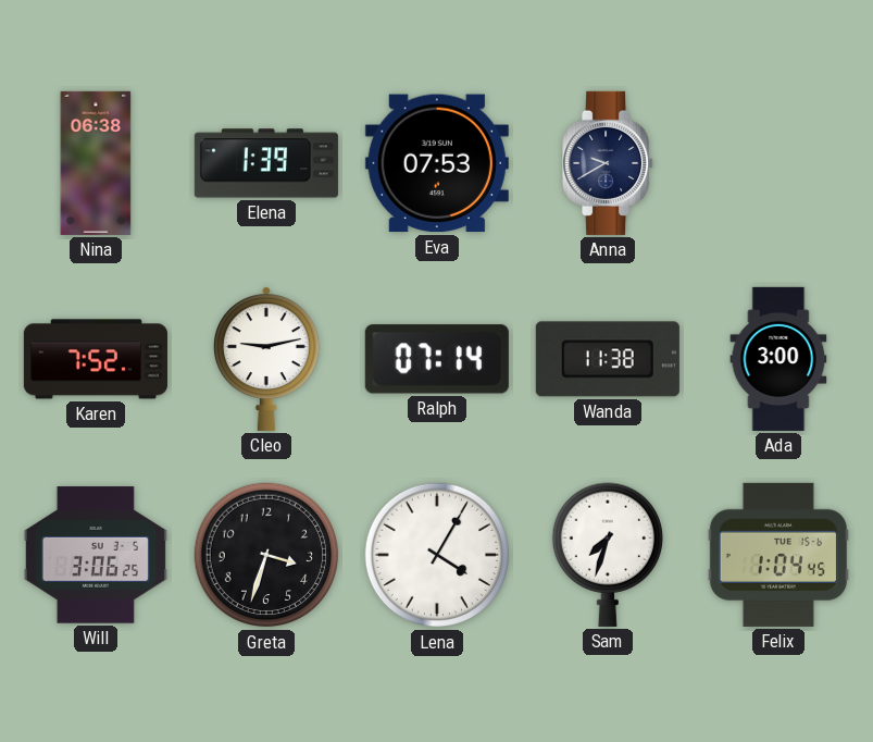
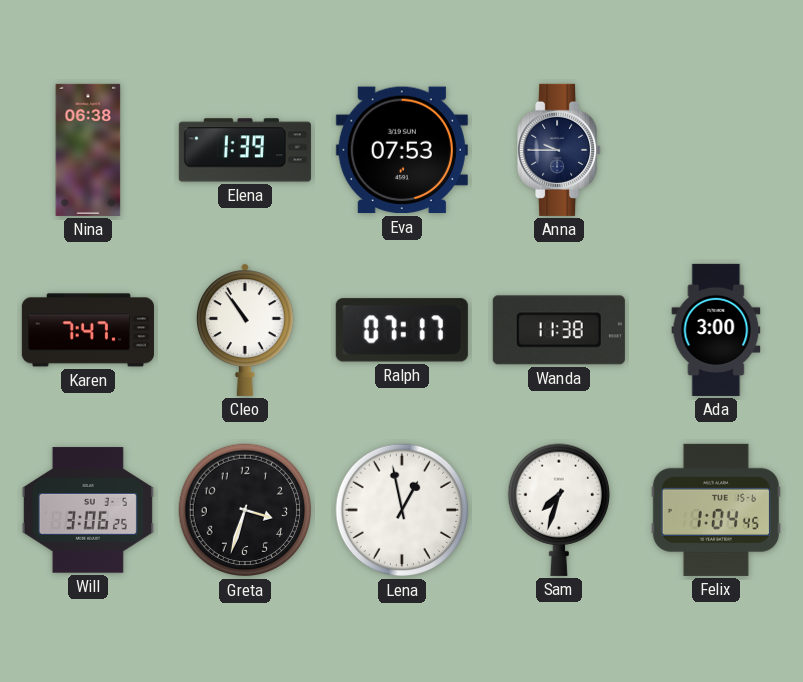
Anna: 9:40 -> 9:45
Karen: 7:52 -> 7:47
Cleo: 9:13 -> 10:54
Ralph: 07:14 -> 07:17
Lena: 4:05 -> 12:58
